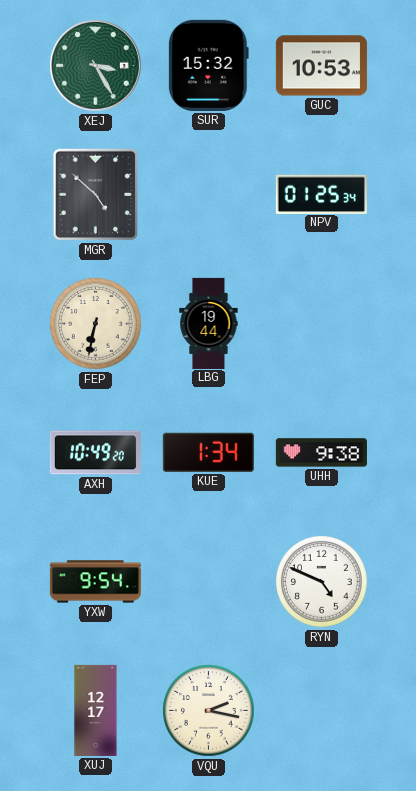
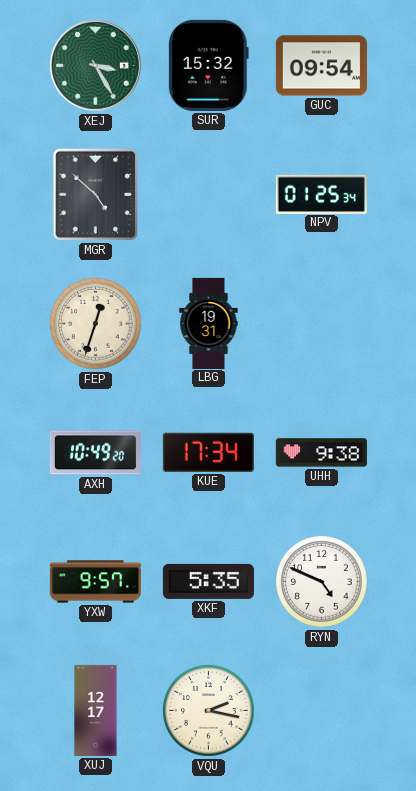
GUC: 10:53 -> 09:54
FEP: 6:32 -> 12:33
LBG: 19:44 -> 19:31
KUE: 1:34 -> 17:34
YXW: 9:54 -> 9:57
XKF: none -> 5:35
